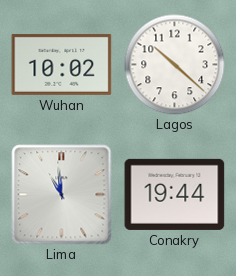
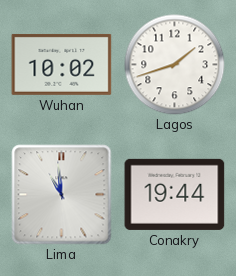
Lagos: 10:22 -> 1:42
